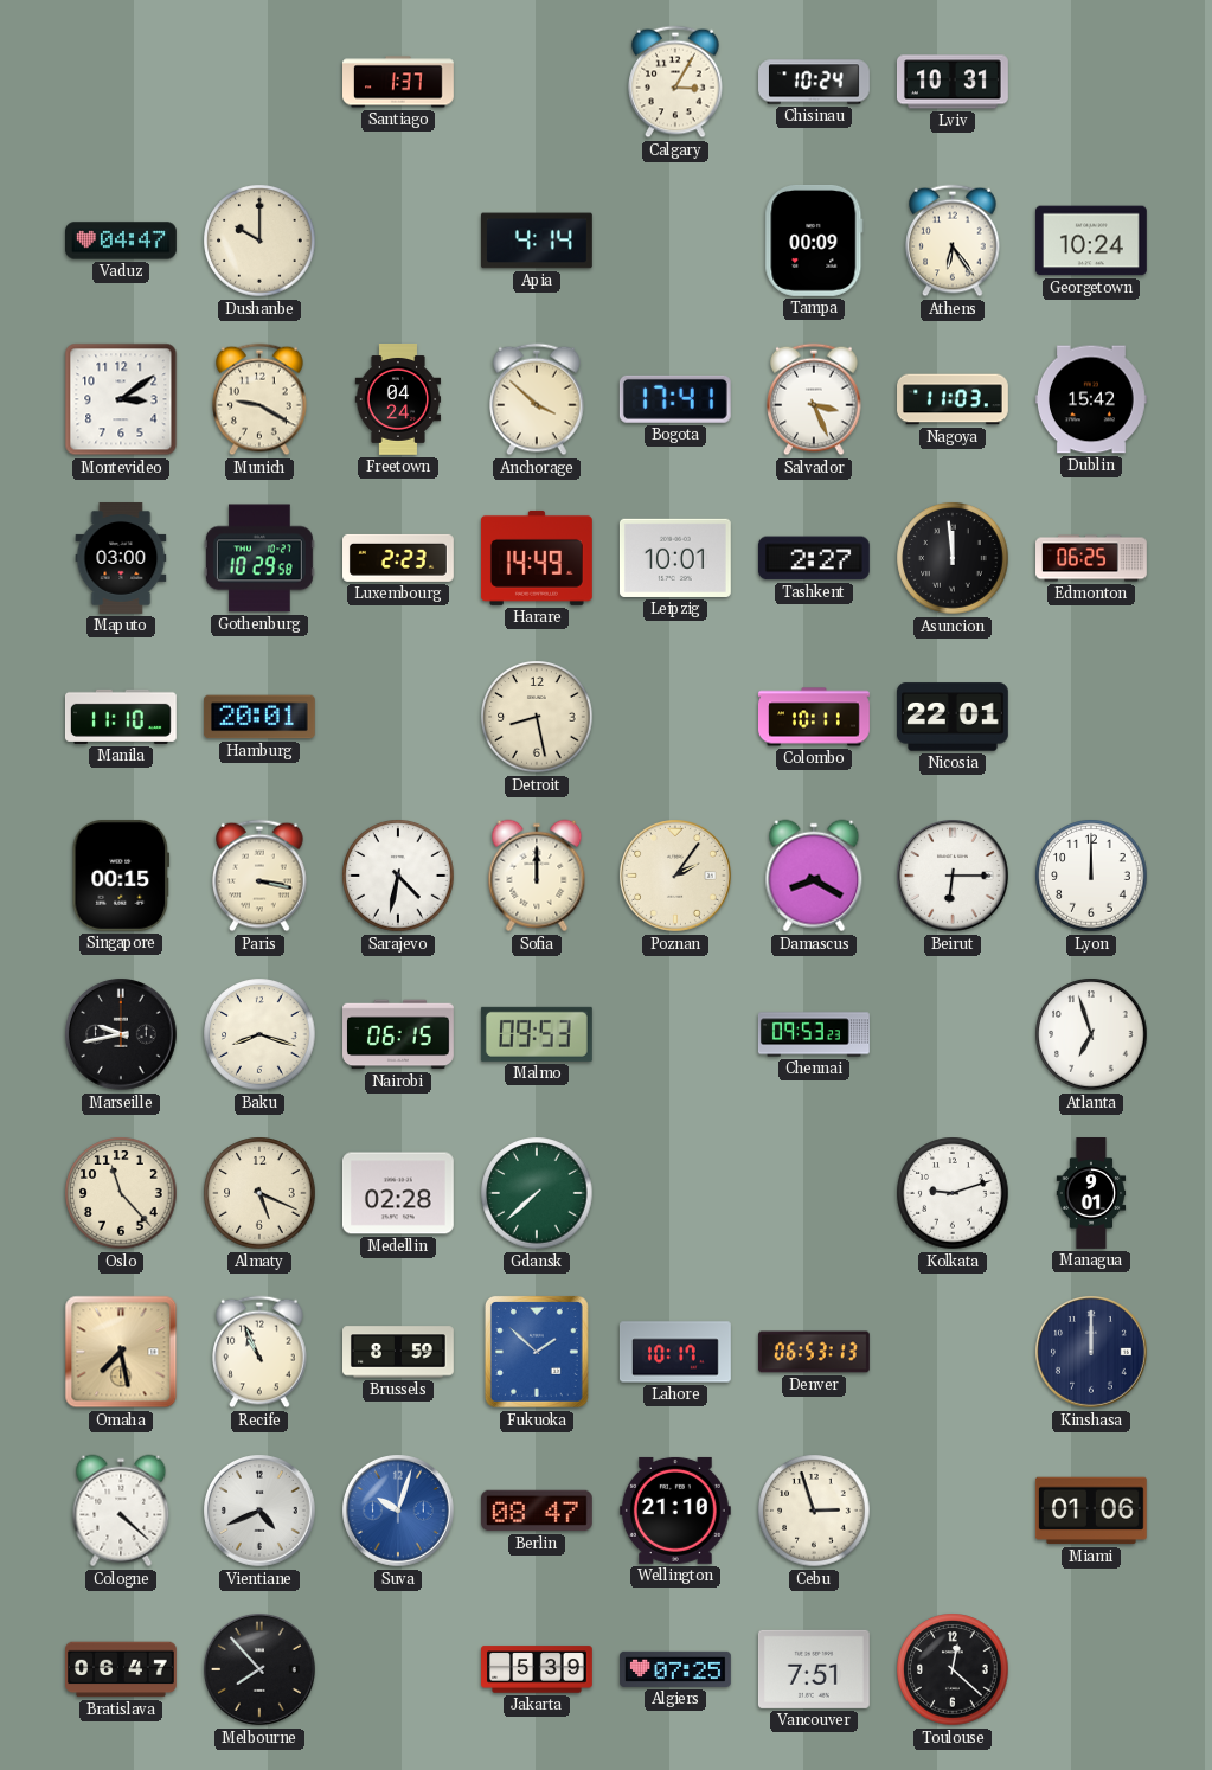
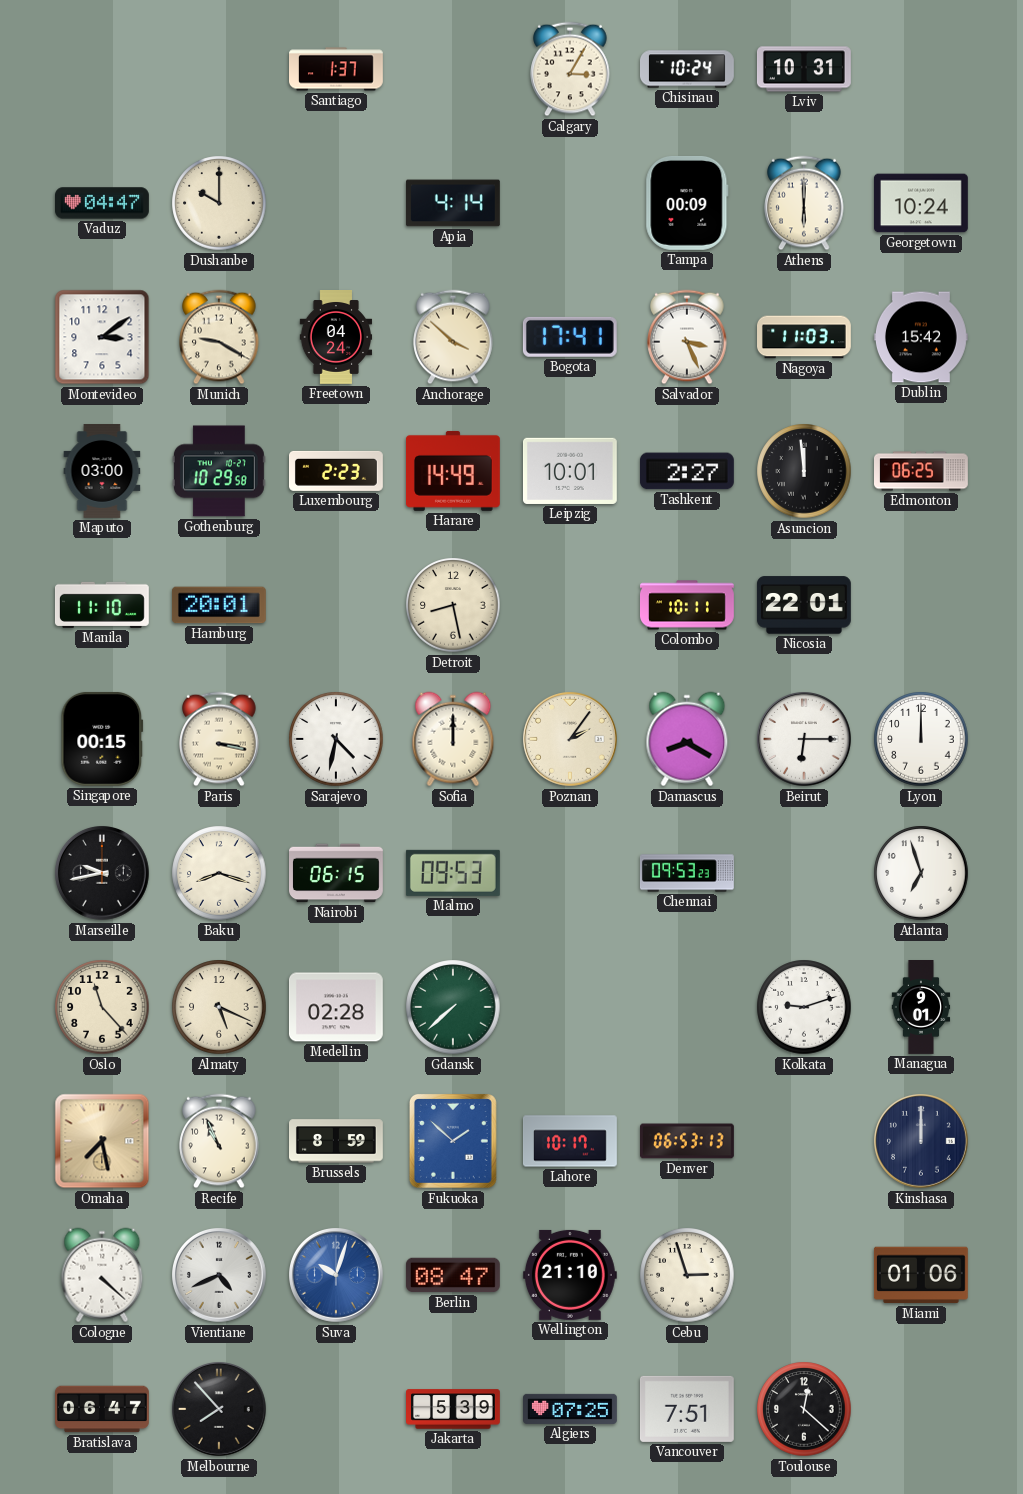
Athens: 6:24 -> 6:00
